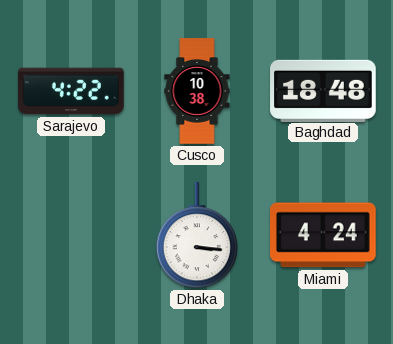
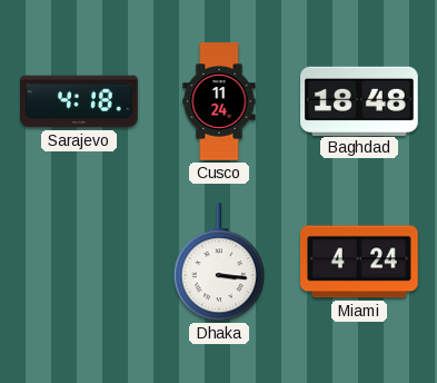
Sarajevo: 4:22 -> 4:18
Cusco: 10:38 -> 11:24
